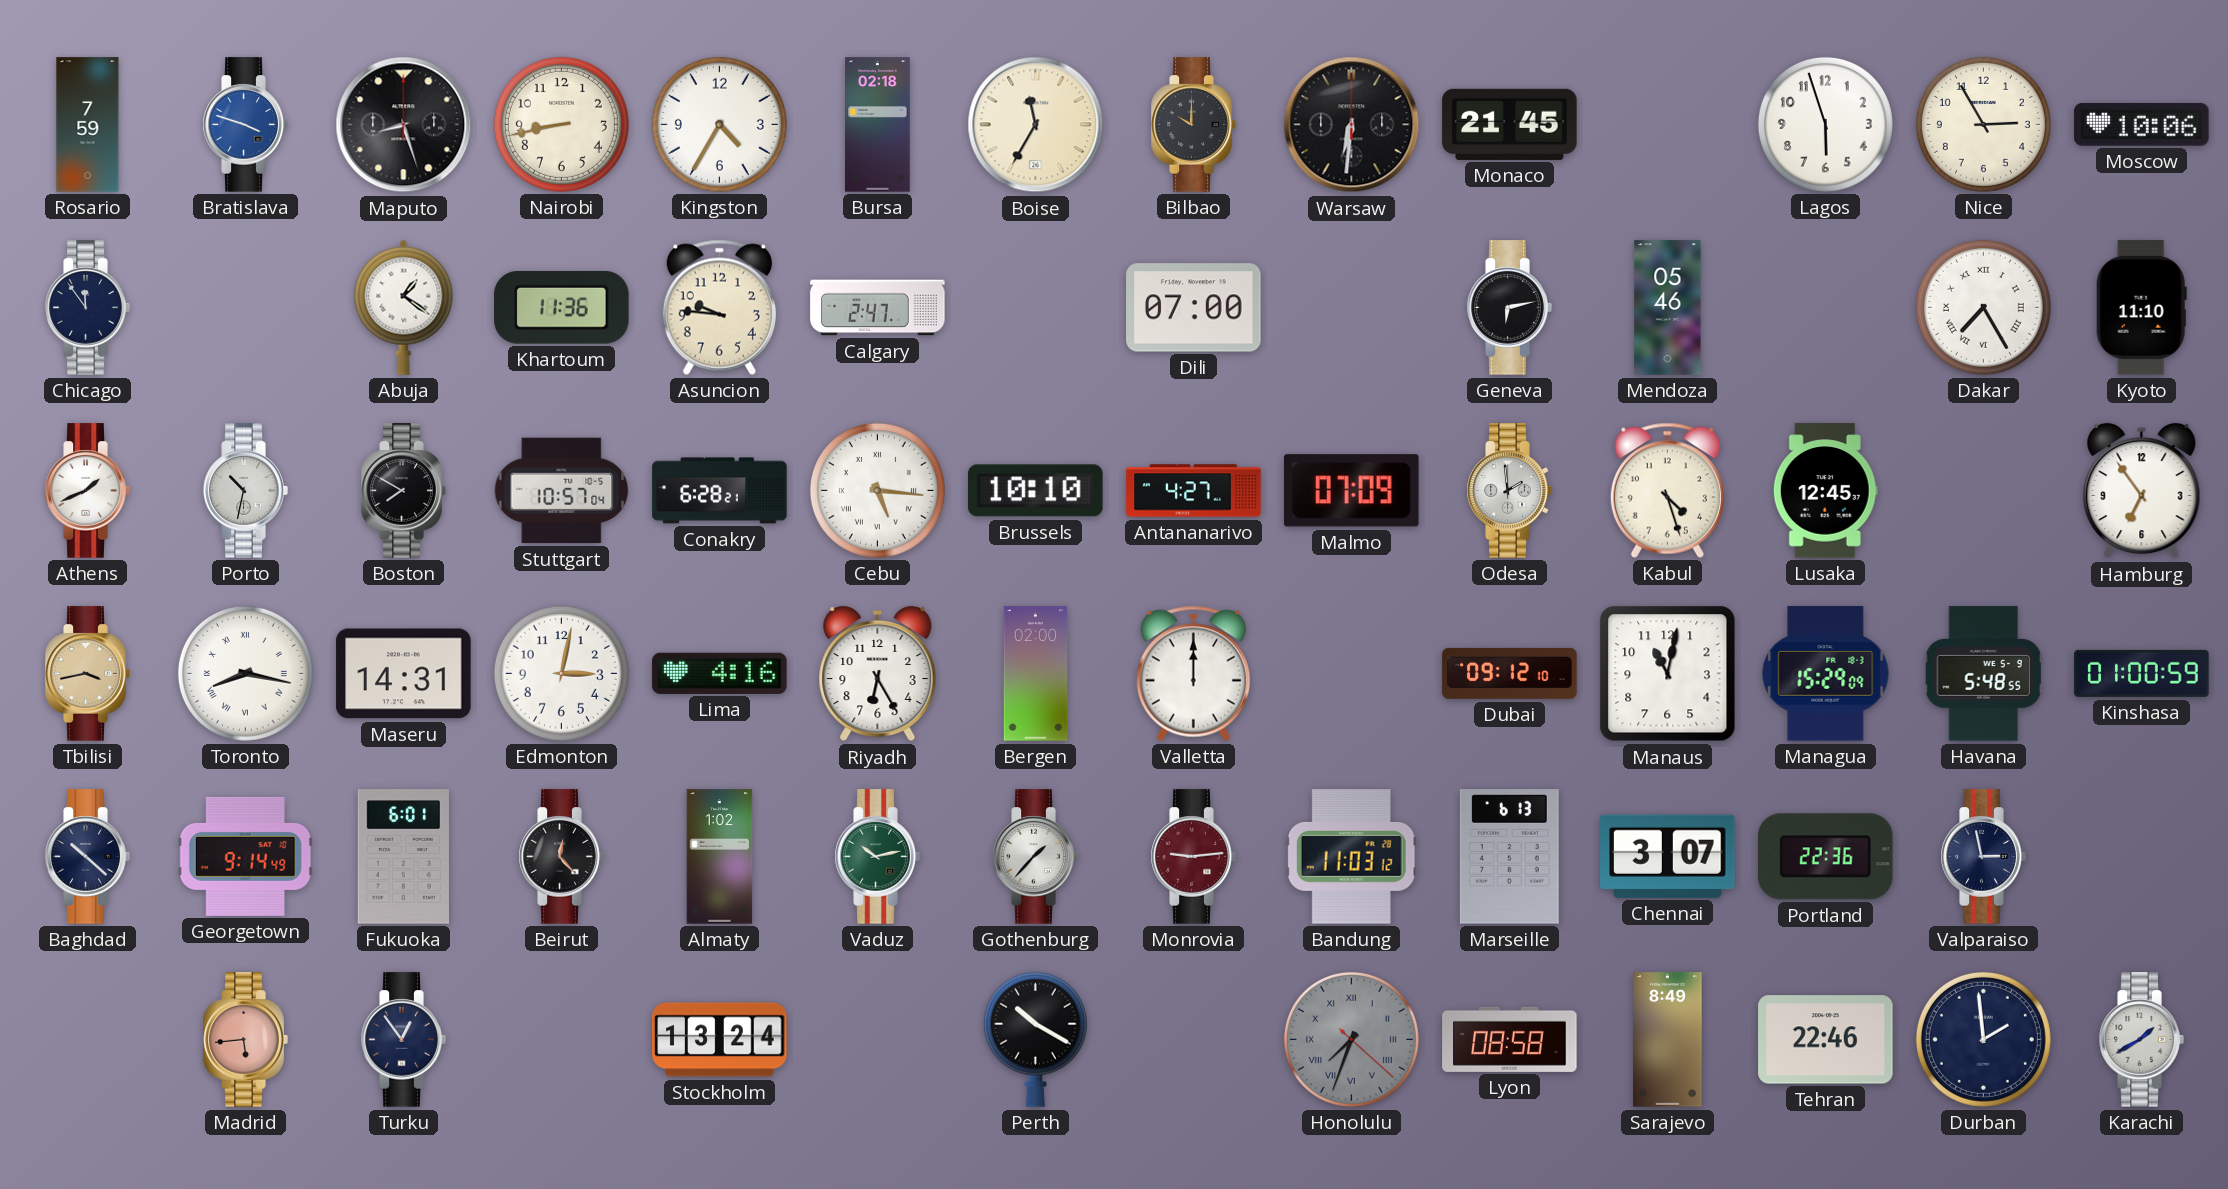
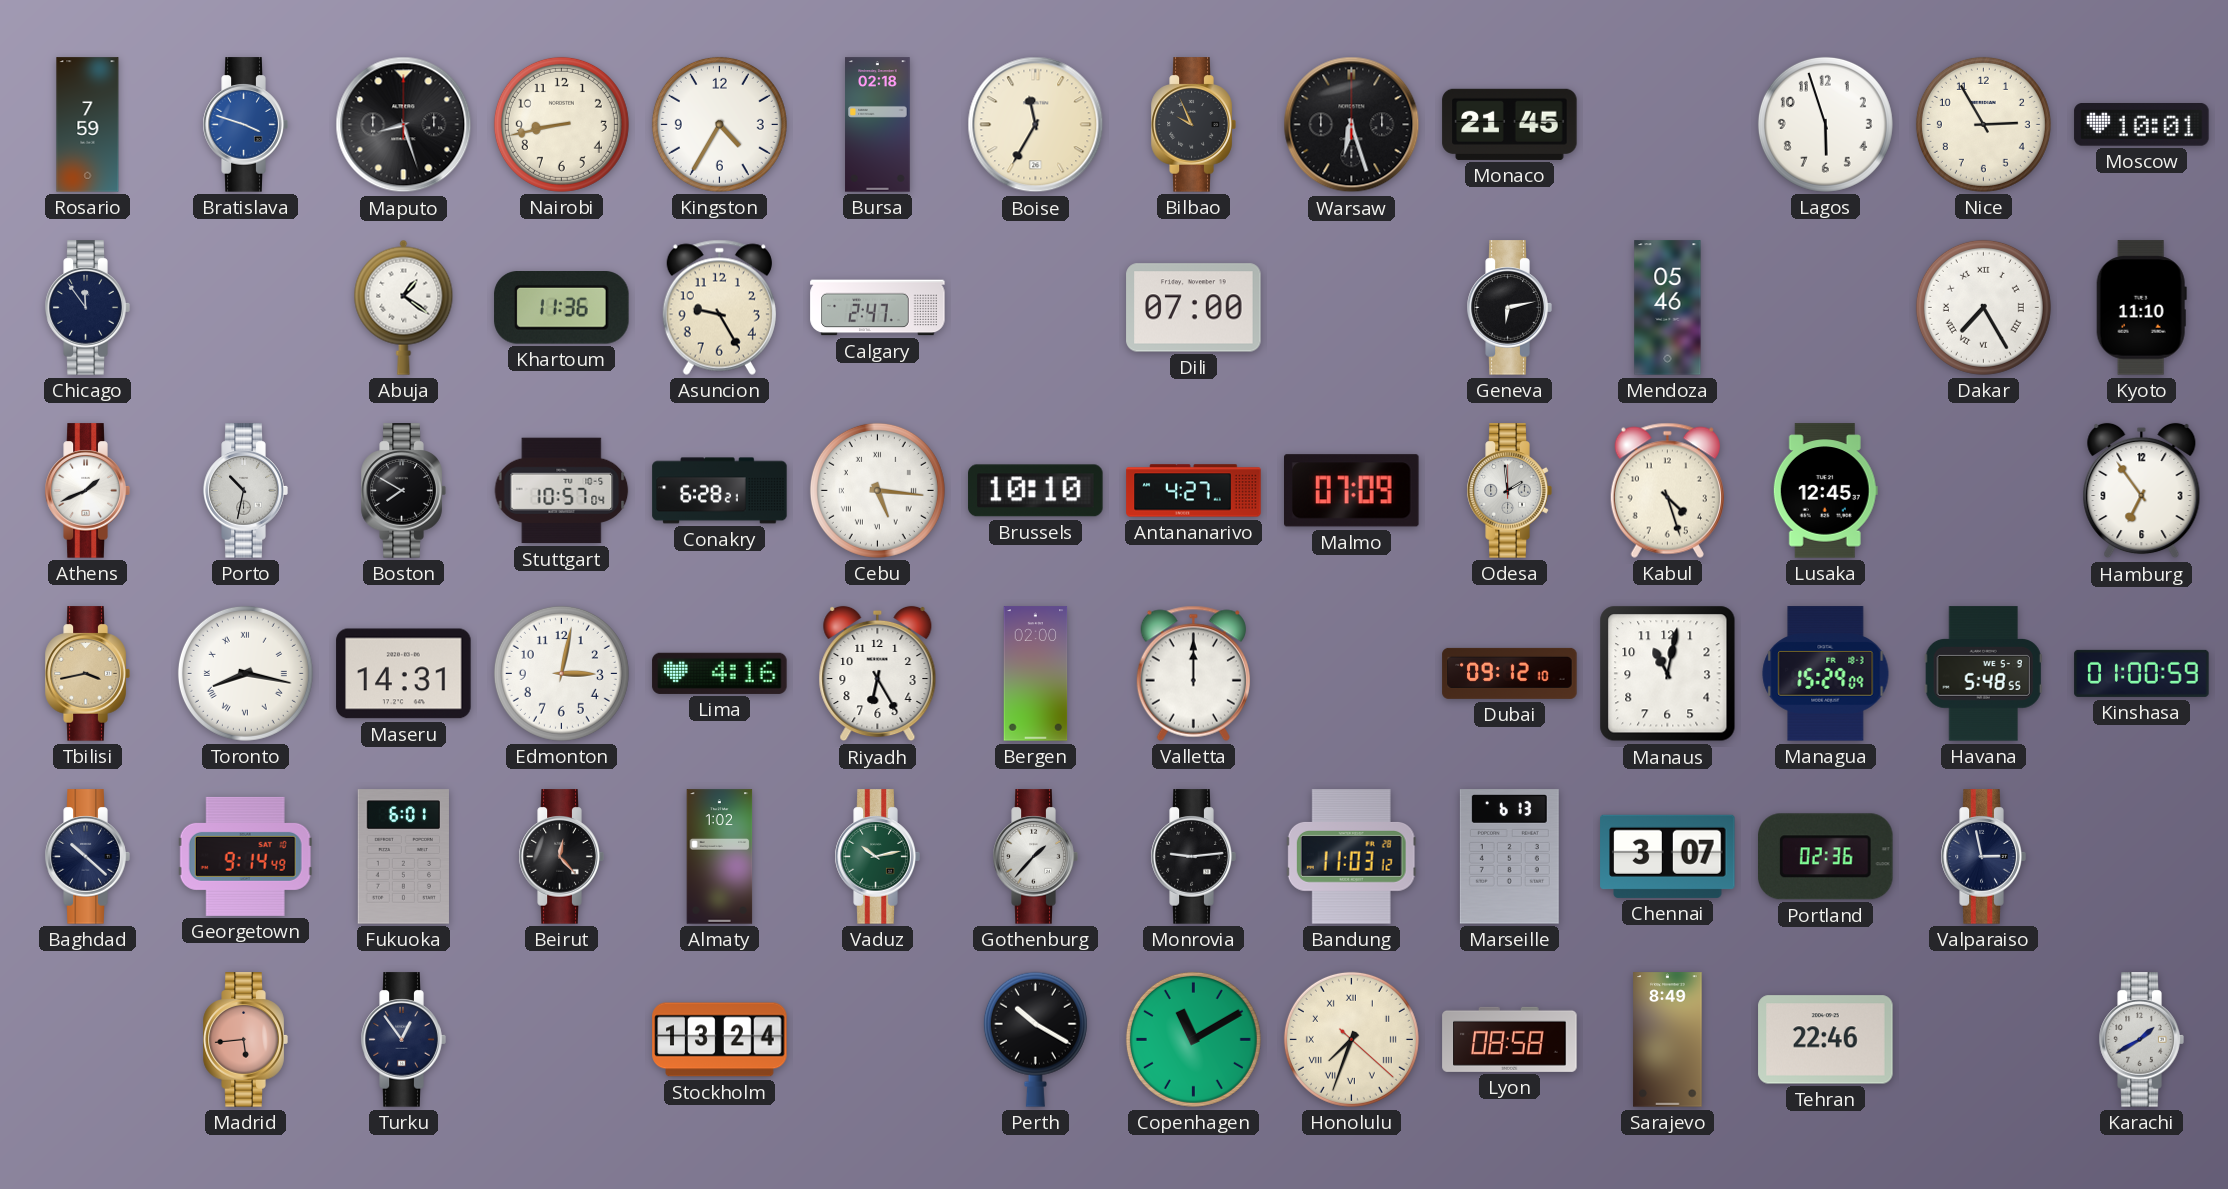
Bilbao: 10:00 -> 9:56
Warsaw: 6:31 -> 6:27
Moscow: 10:06 -> 10:01
Asuncion: 9:46 -> 9:25
Monrovia dial: burgundy -> black
Portland: 22:36 -> 02:36
Copenhagen: none -> 11:10
Honolulu dial: grey -> cream
Durban: 1:59 -> none
